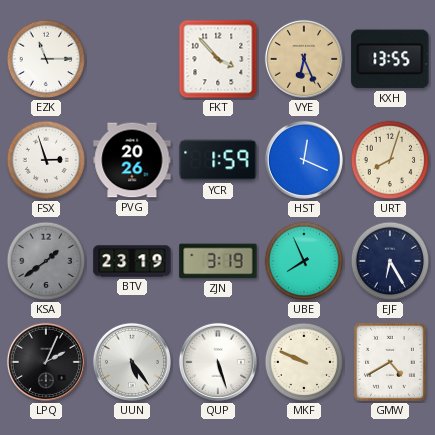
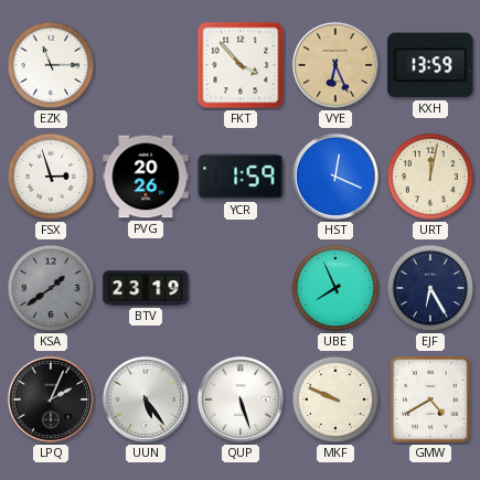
KXH: 13:55 -> 13:59
URT: 8:03 -> 12:02
ZJN: 3:19 -> none
